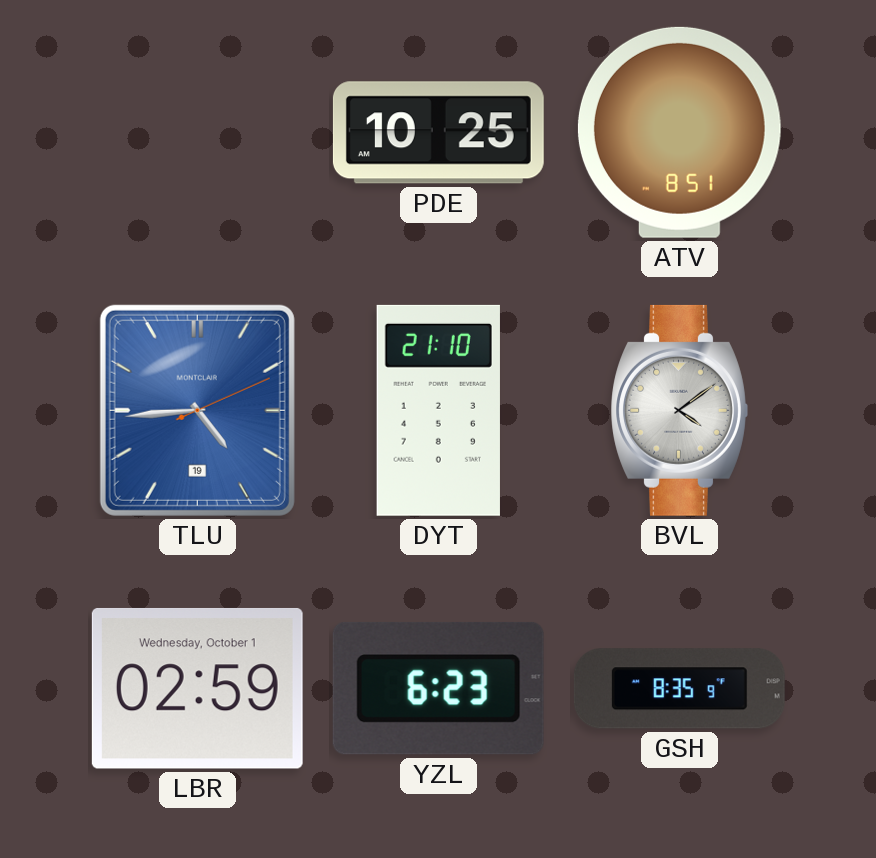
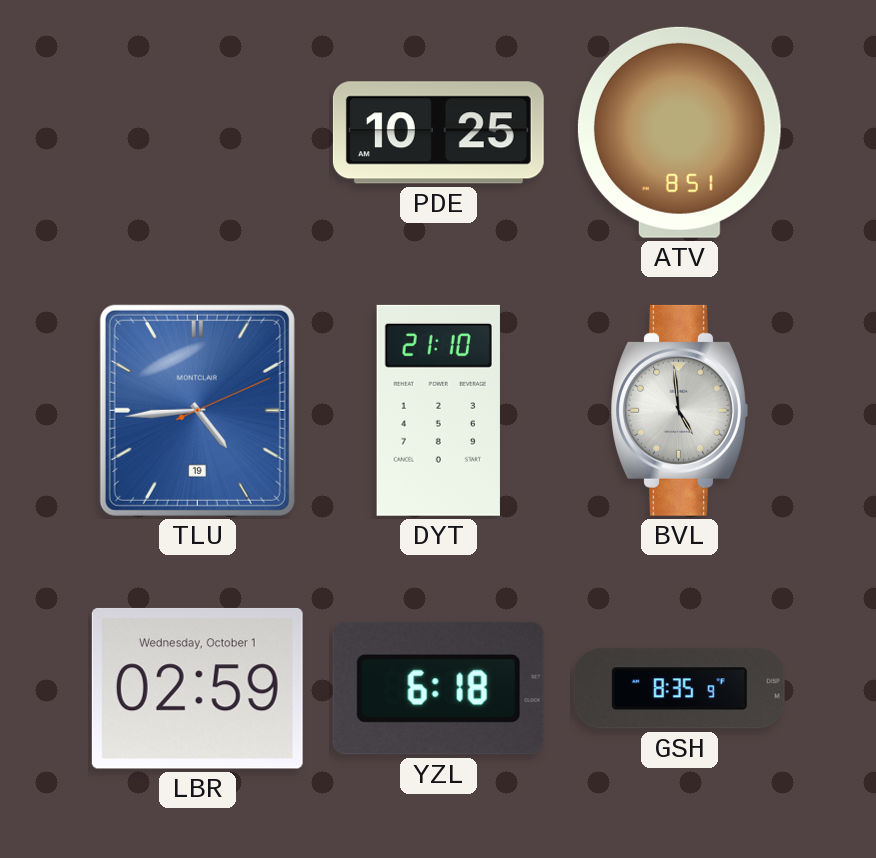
BVL: 4:09 -> 4:59
YZL: 6:23 -> 6:18
